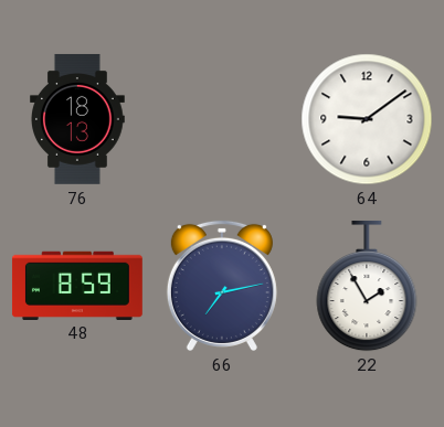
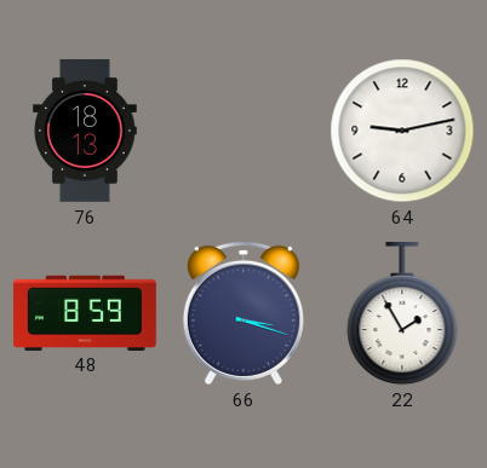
64: 9:09 -> 9:13
66: 7:13 -> 3:18
